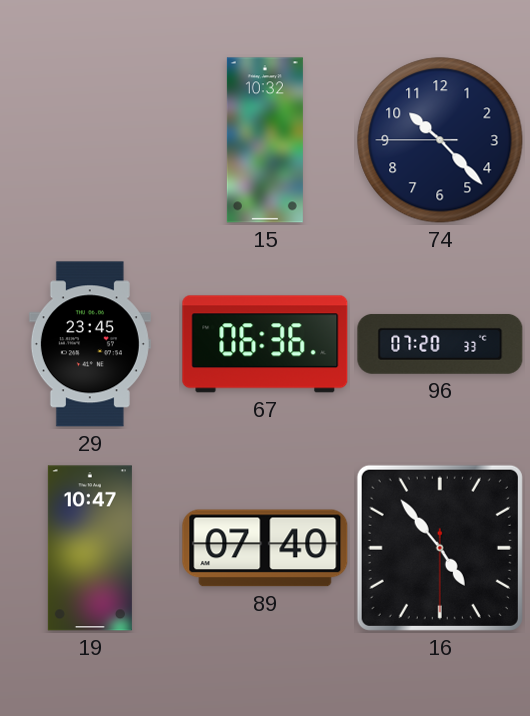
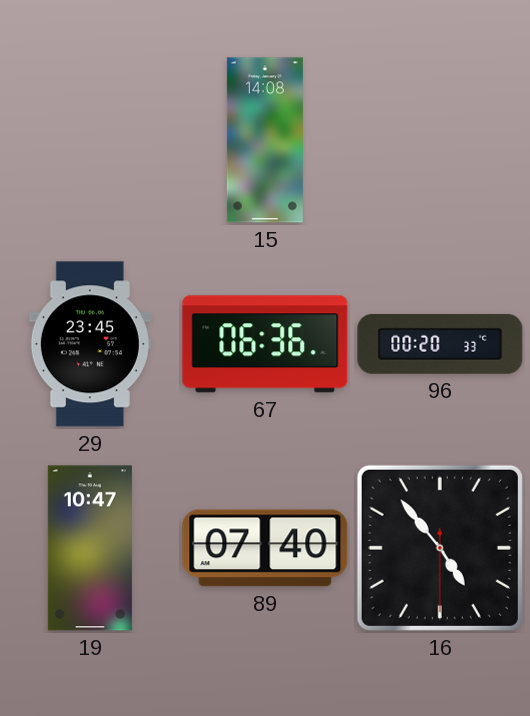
15: 10:32 -> 14:08
74: 10:22 -> none
96: 07:20 -> 00:20
